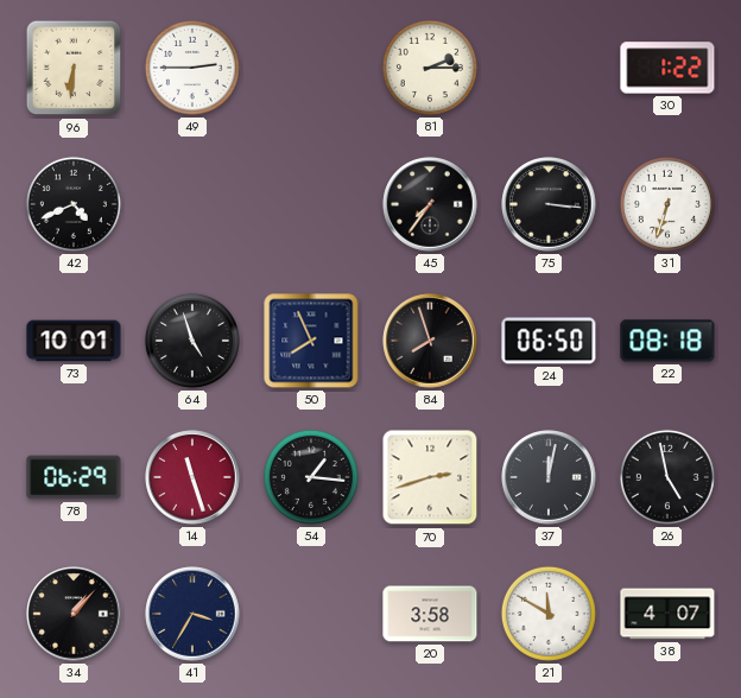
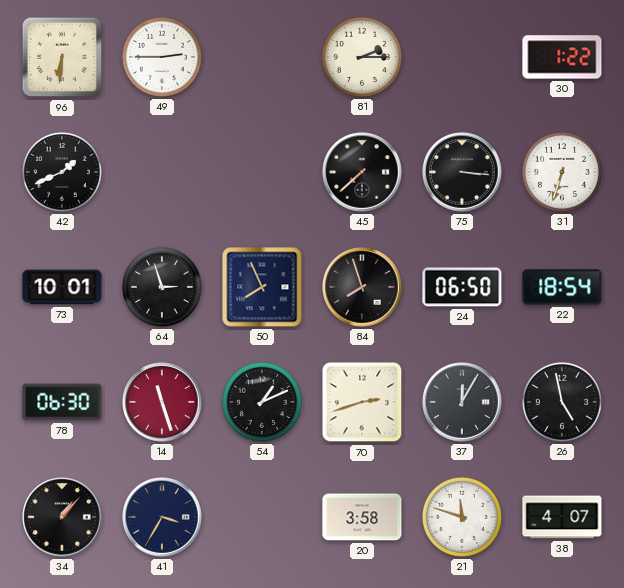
42: 4:41 -> 1:41
45: 7:36 -> 7:38
64: 4:57 -> 2:57
22: 08:18 -> 18:54
78: 06:29 -> 06:30
54: 1:16 -> 1:11
37: 12:02 -> 12:05
21: 11:50 -> 11:48
